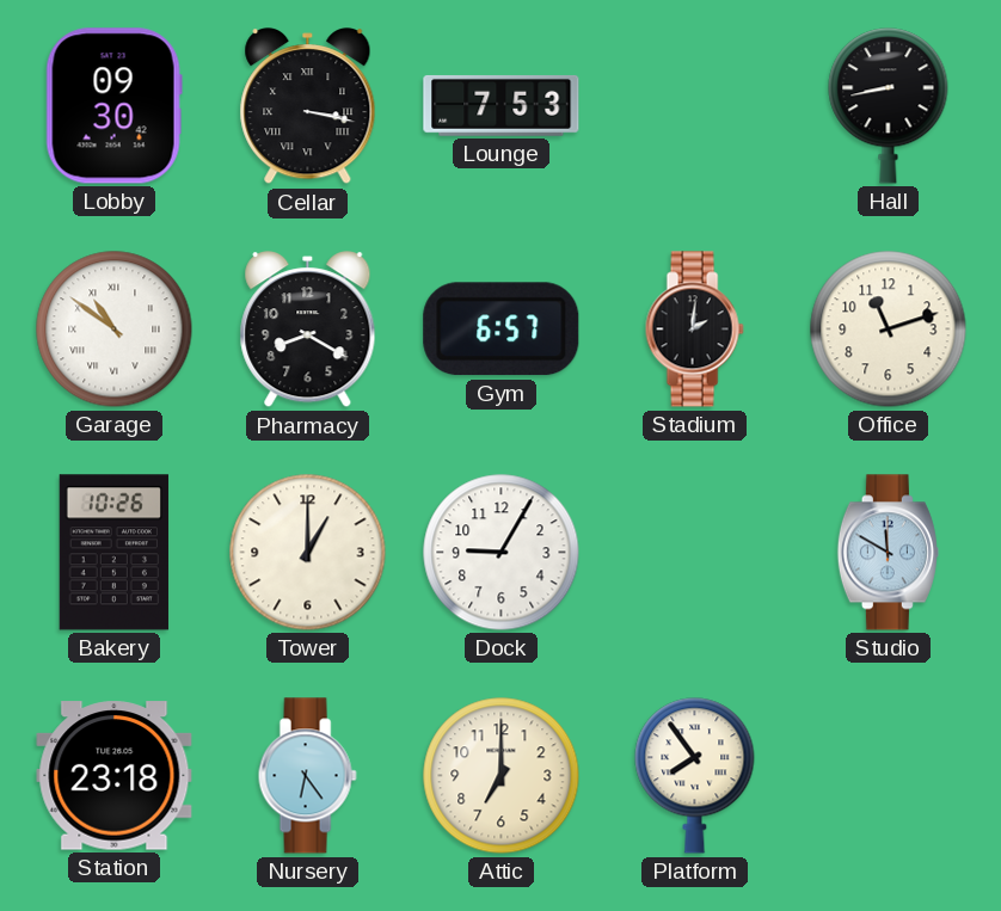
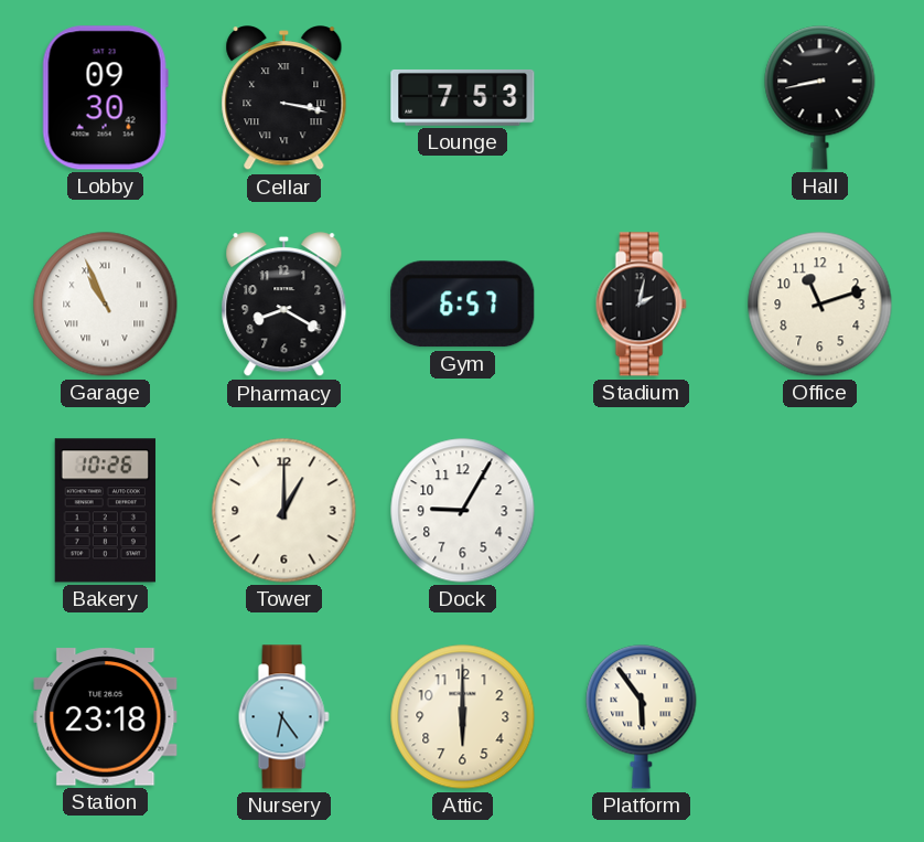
Garage: 10:51 -> 10:56
Stadium: 2:01 -> 2:02
Studio: 11:50 -> none
Attic: 7:00 -> 6:00
Platform: 7:54 -> 5:54
